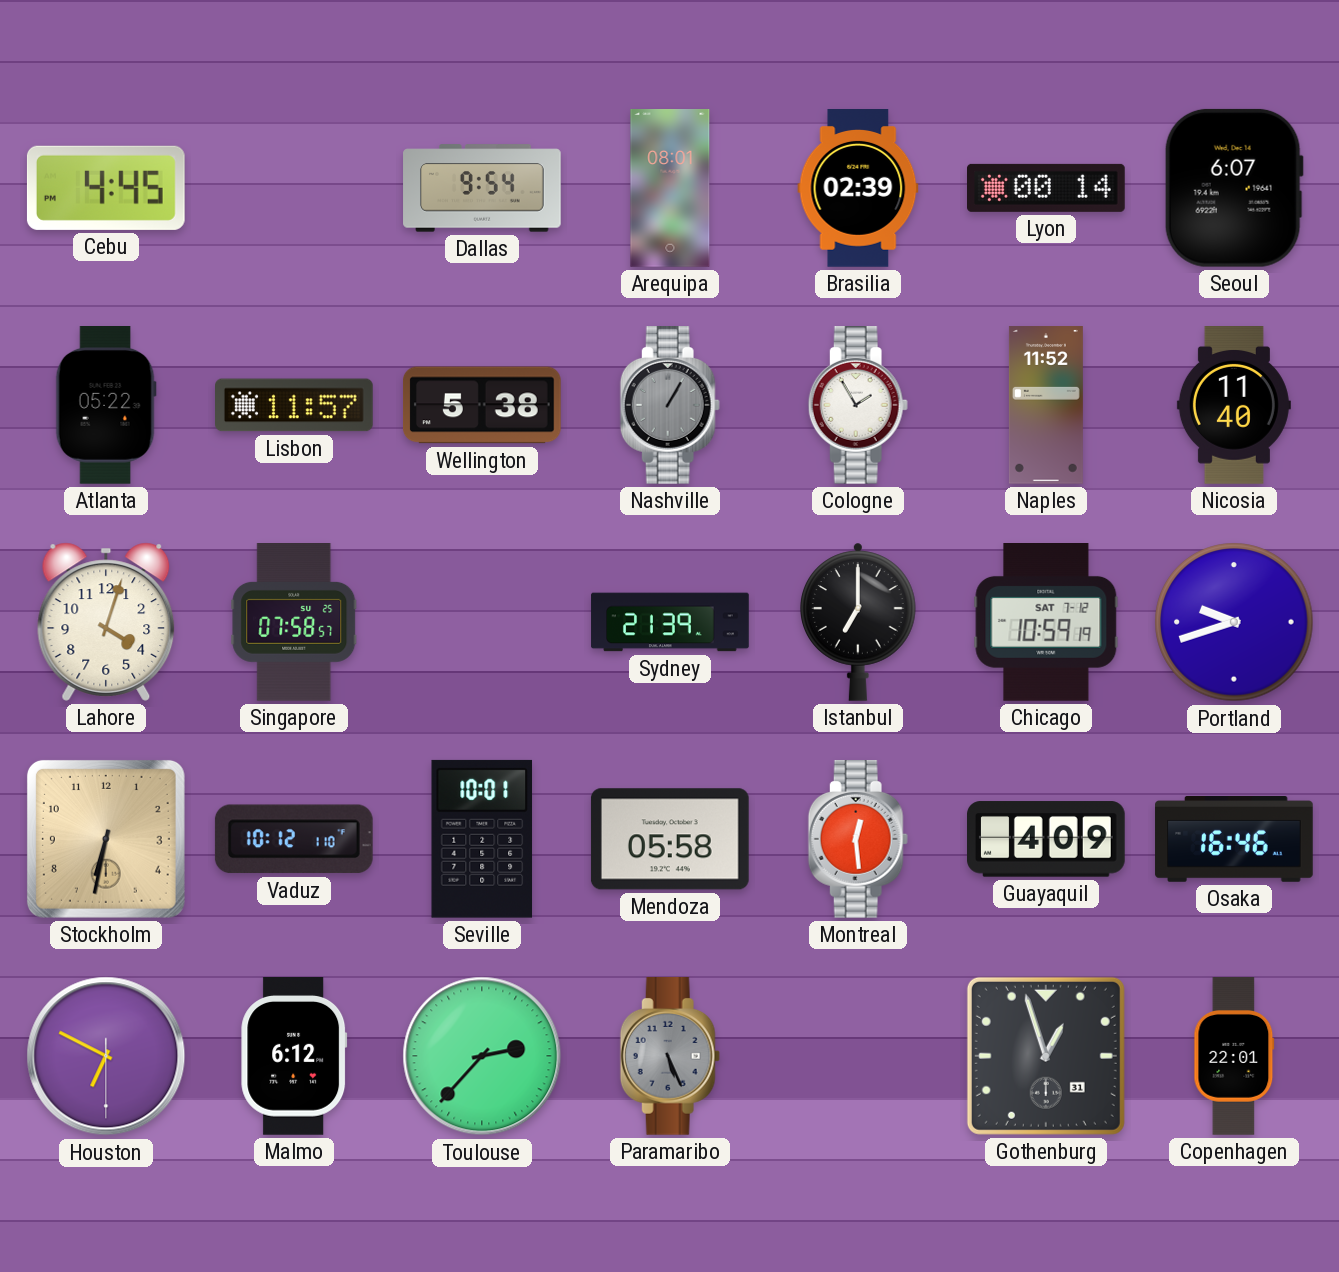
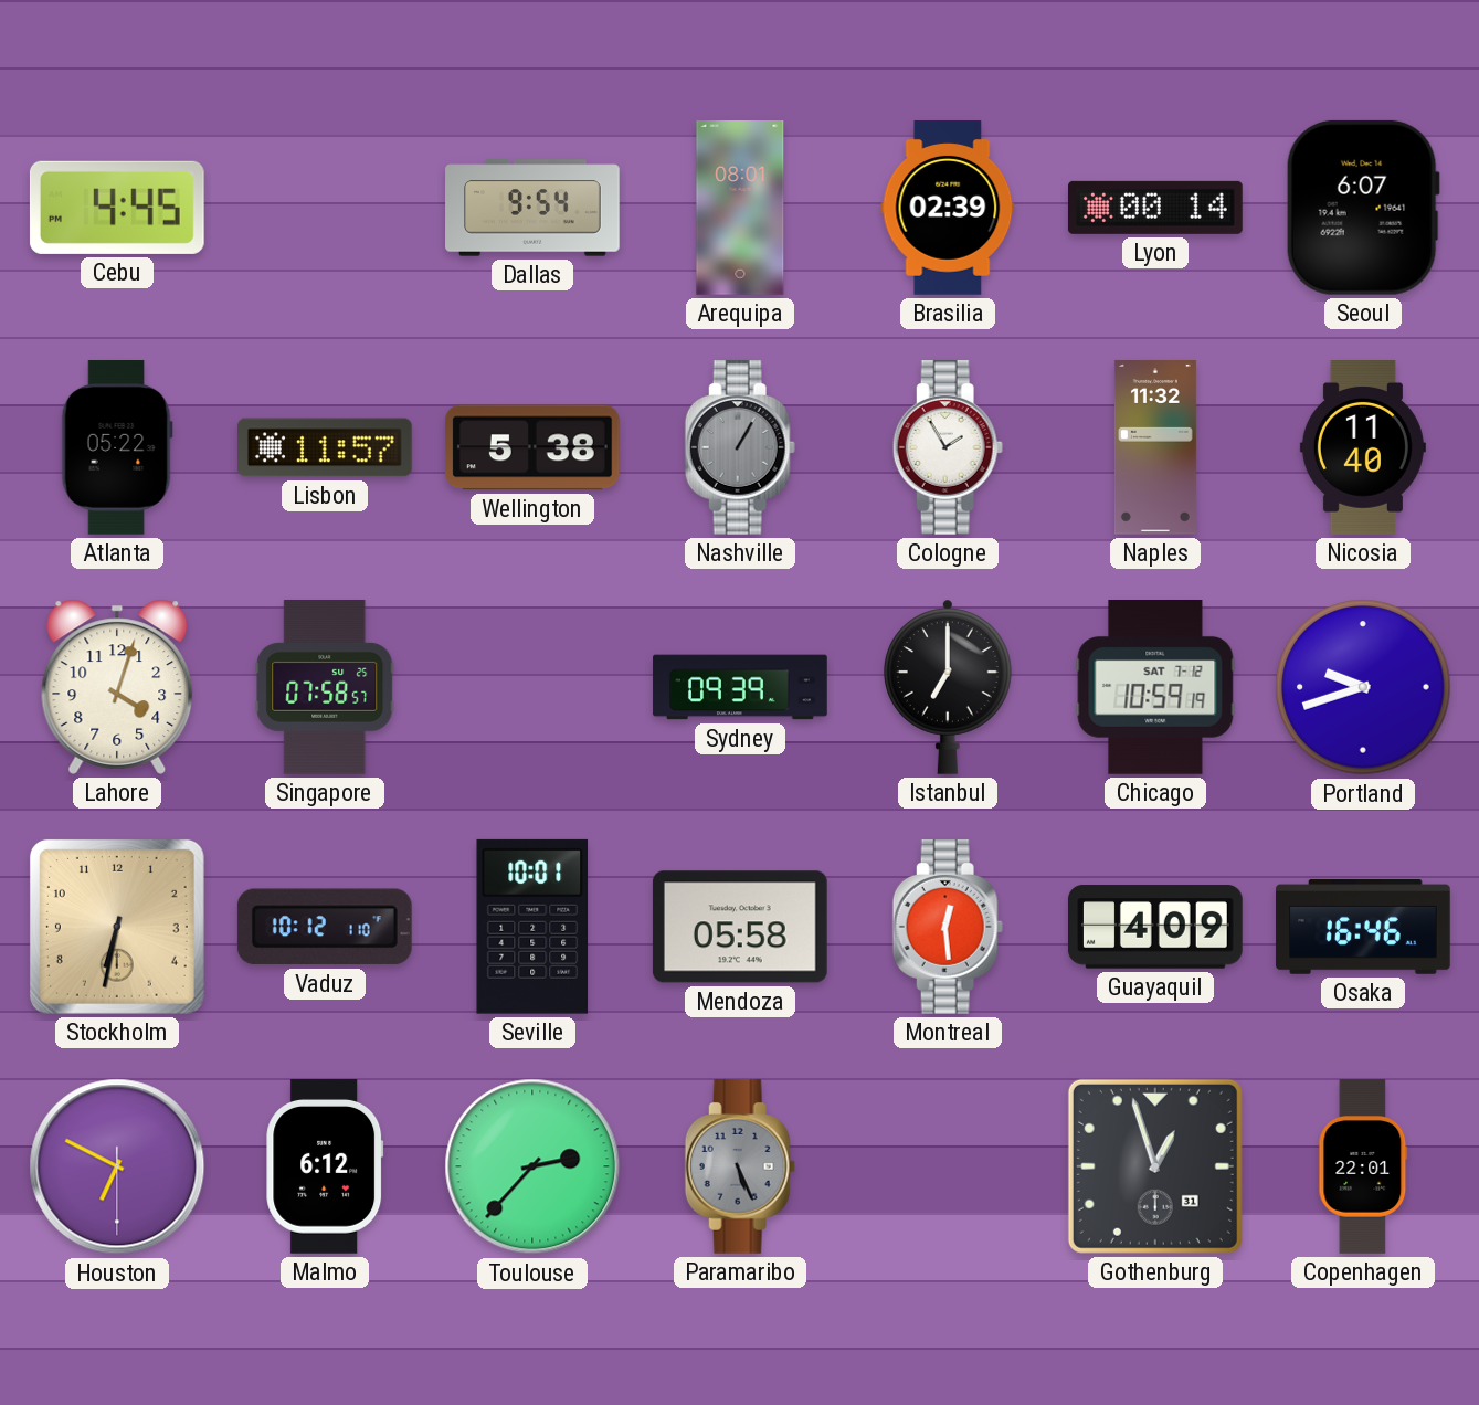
Naples: 11:52 -> 11:32
Sydney: 21:39 -> 09:39
